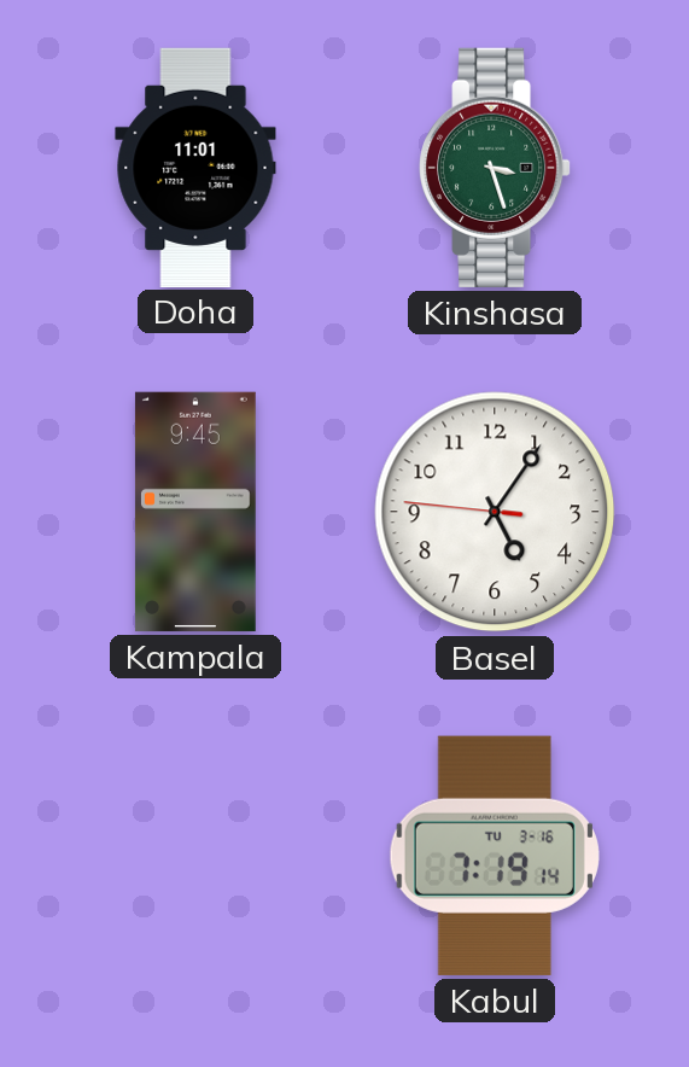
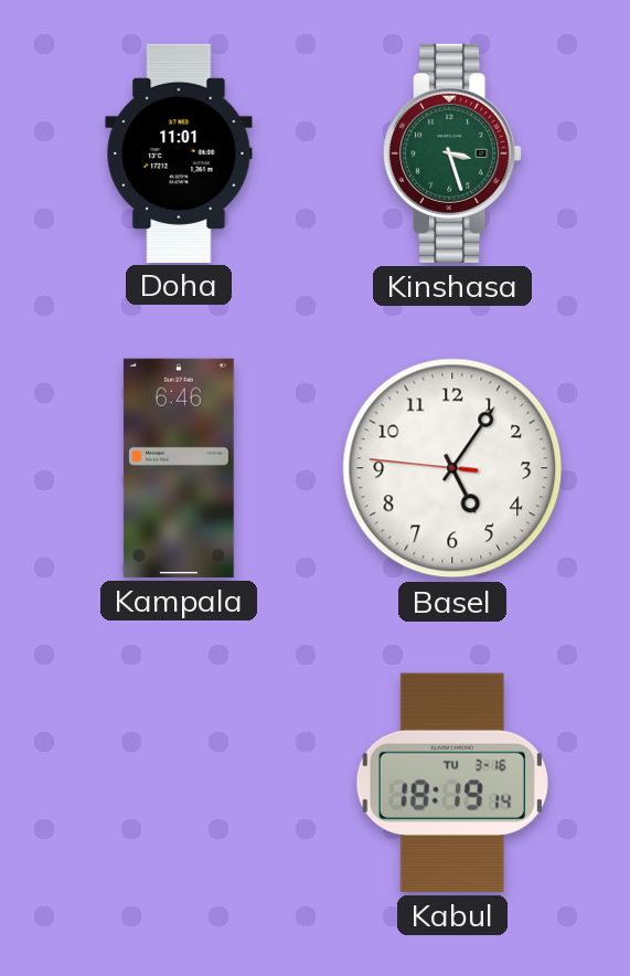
Kampala: 9:45 -> 6:46
Kabul: 7:19 -> 18:19
